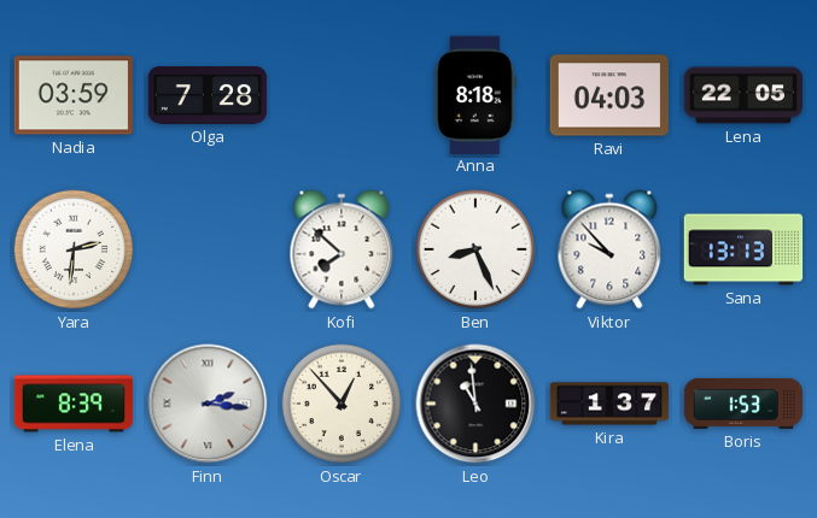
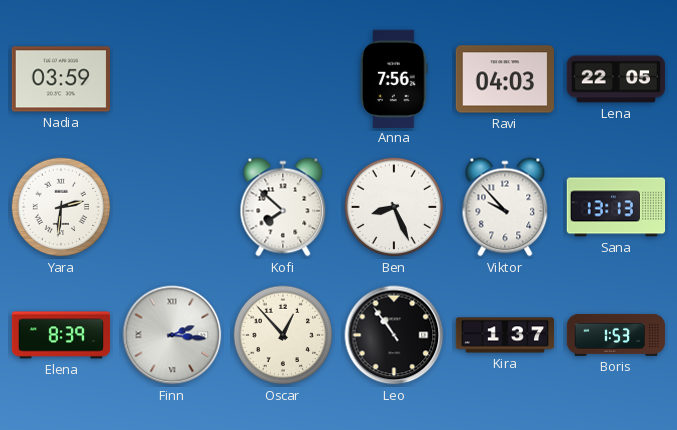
Olga: 7:28 -> none
Anna: 8:18 -> 7:56
Leo: 10:59 -> 10:54
